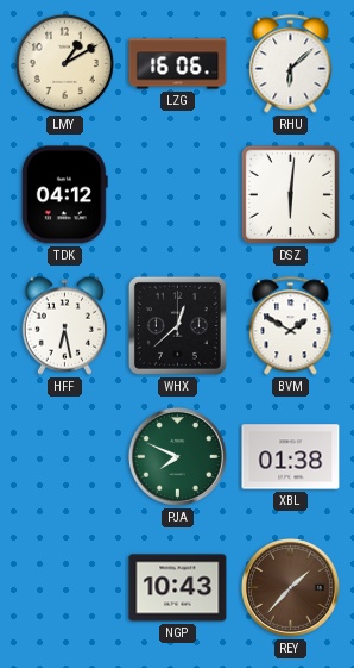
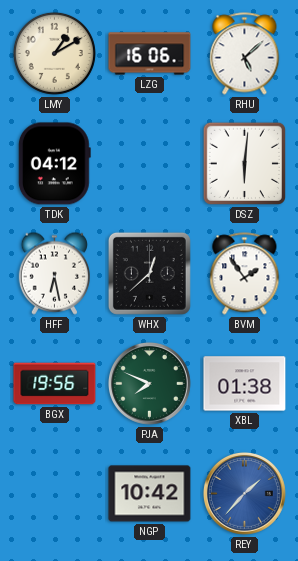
RHU: 6:08 -> 5:08
BVM: 1:50 -> 1:54
BGX: none -> 19:56
NGP: 10:43 -> 10:42
REY dial: brown -> blue
